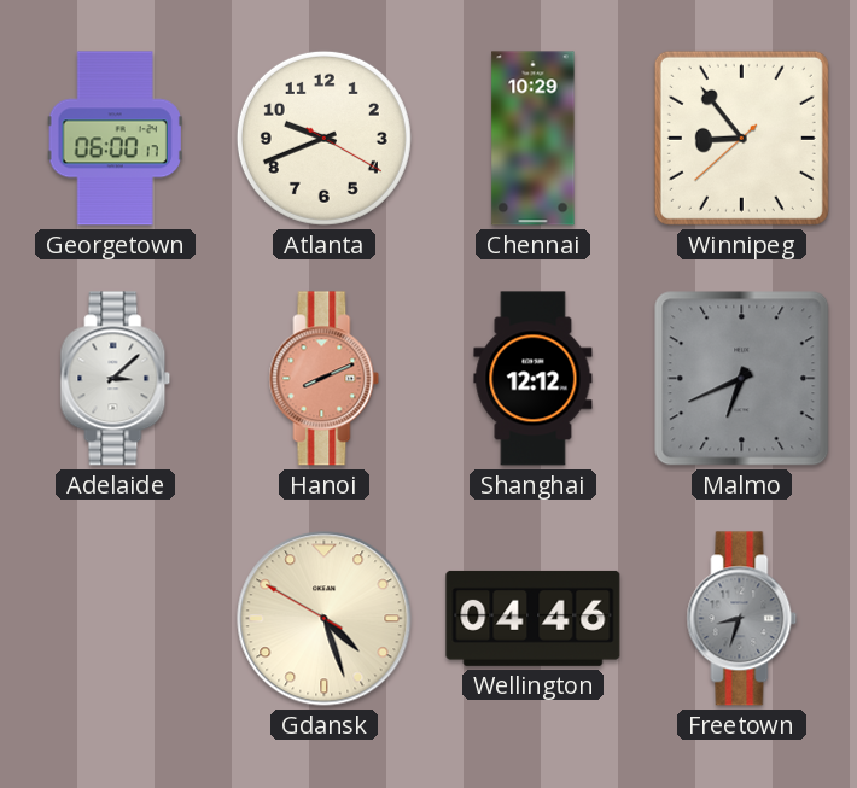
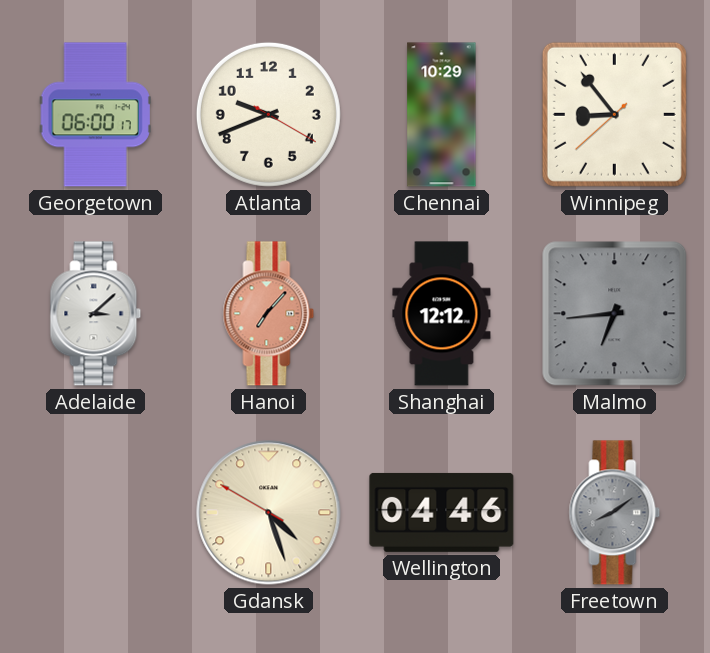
Hanoi: 8:11 -> 7:07
Malmo: 6:41 -> 6:44
Freetown: 8:33 -> 8:09
